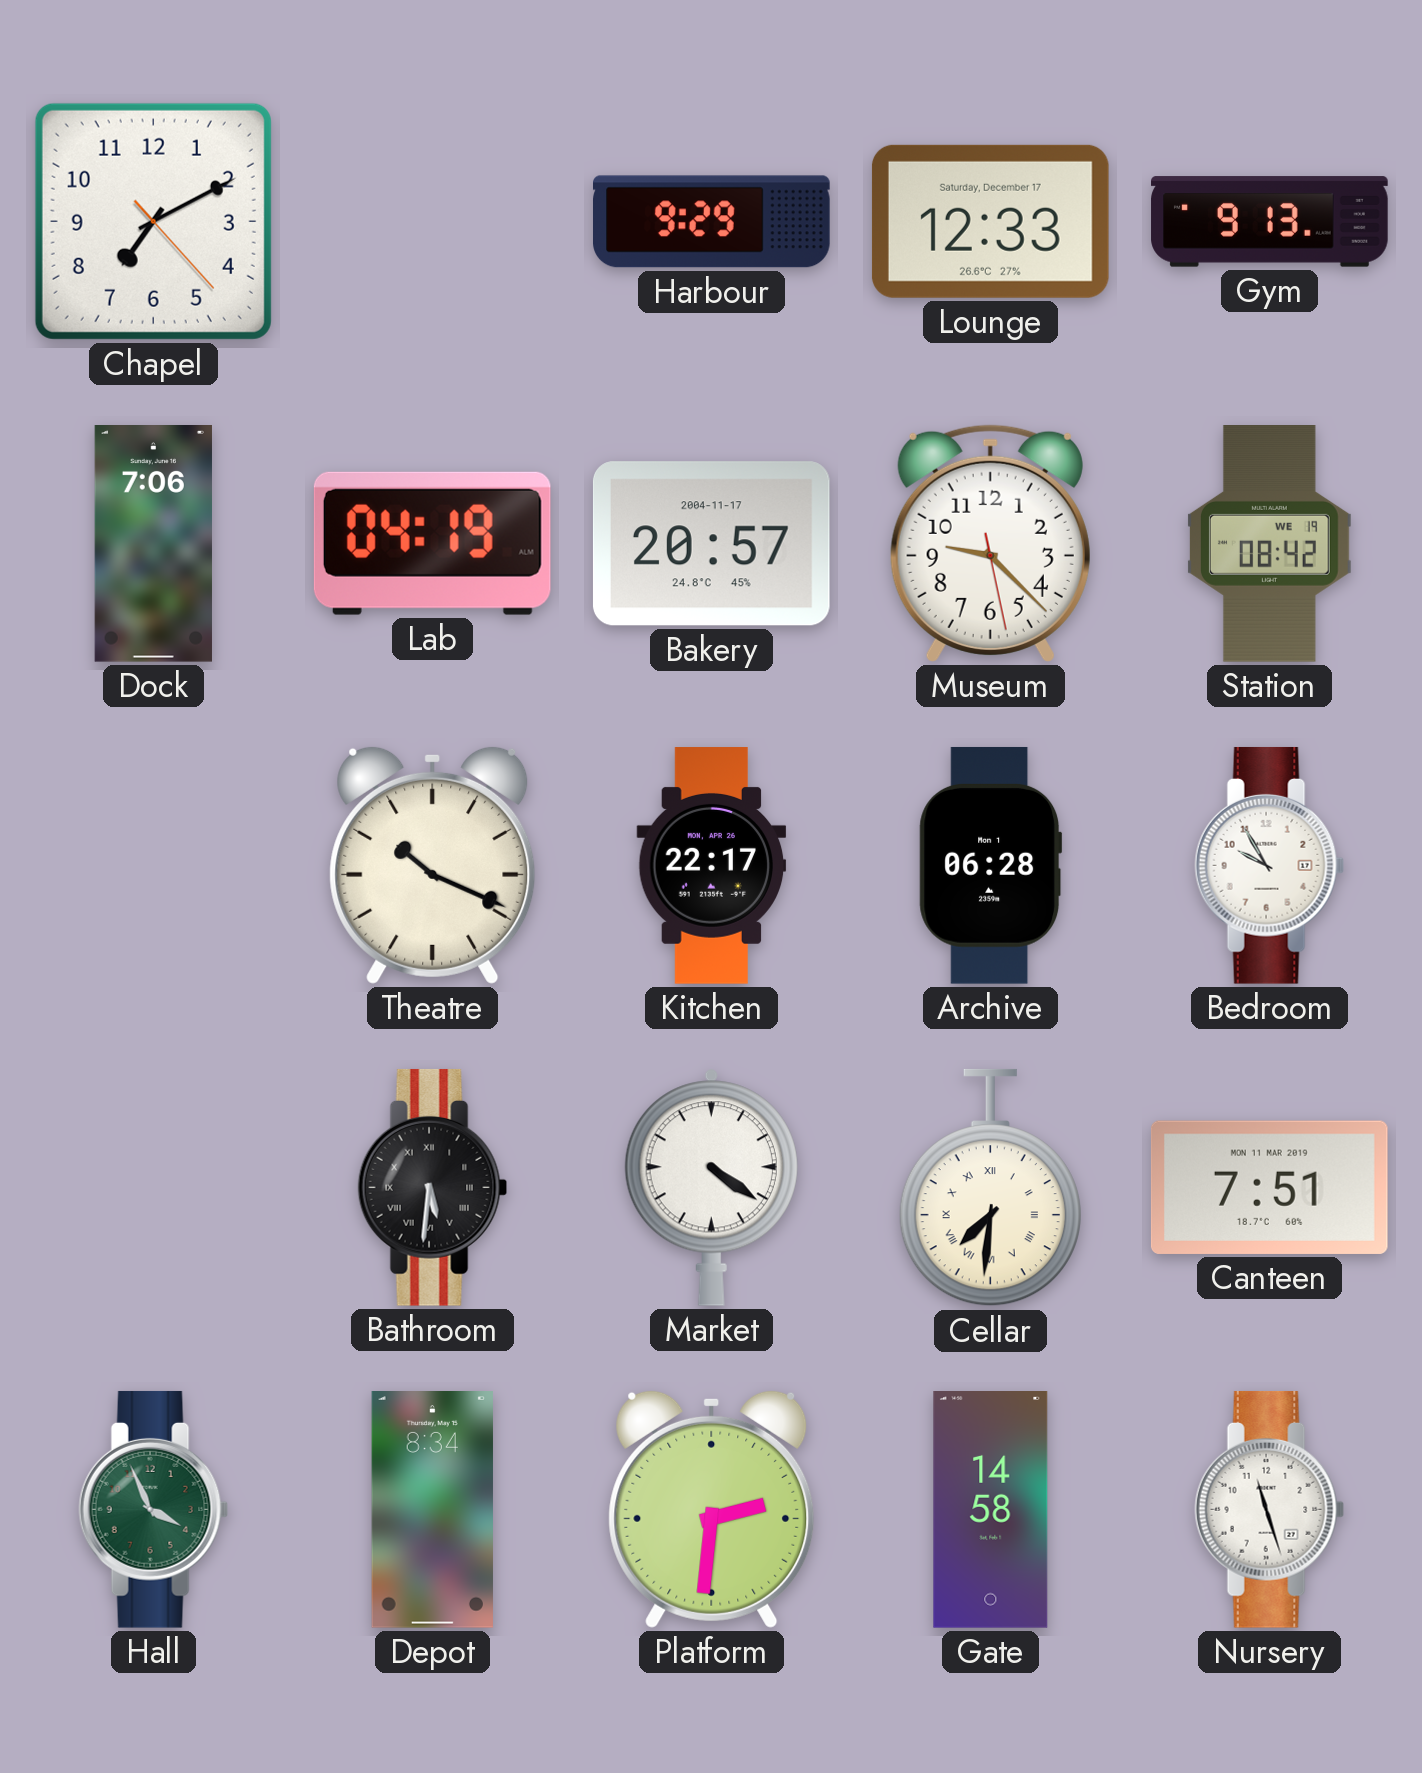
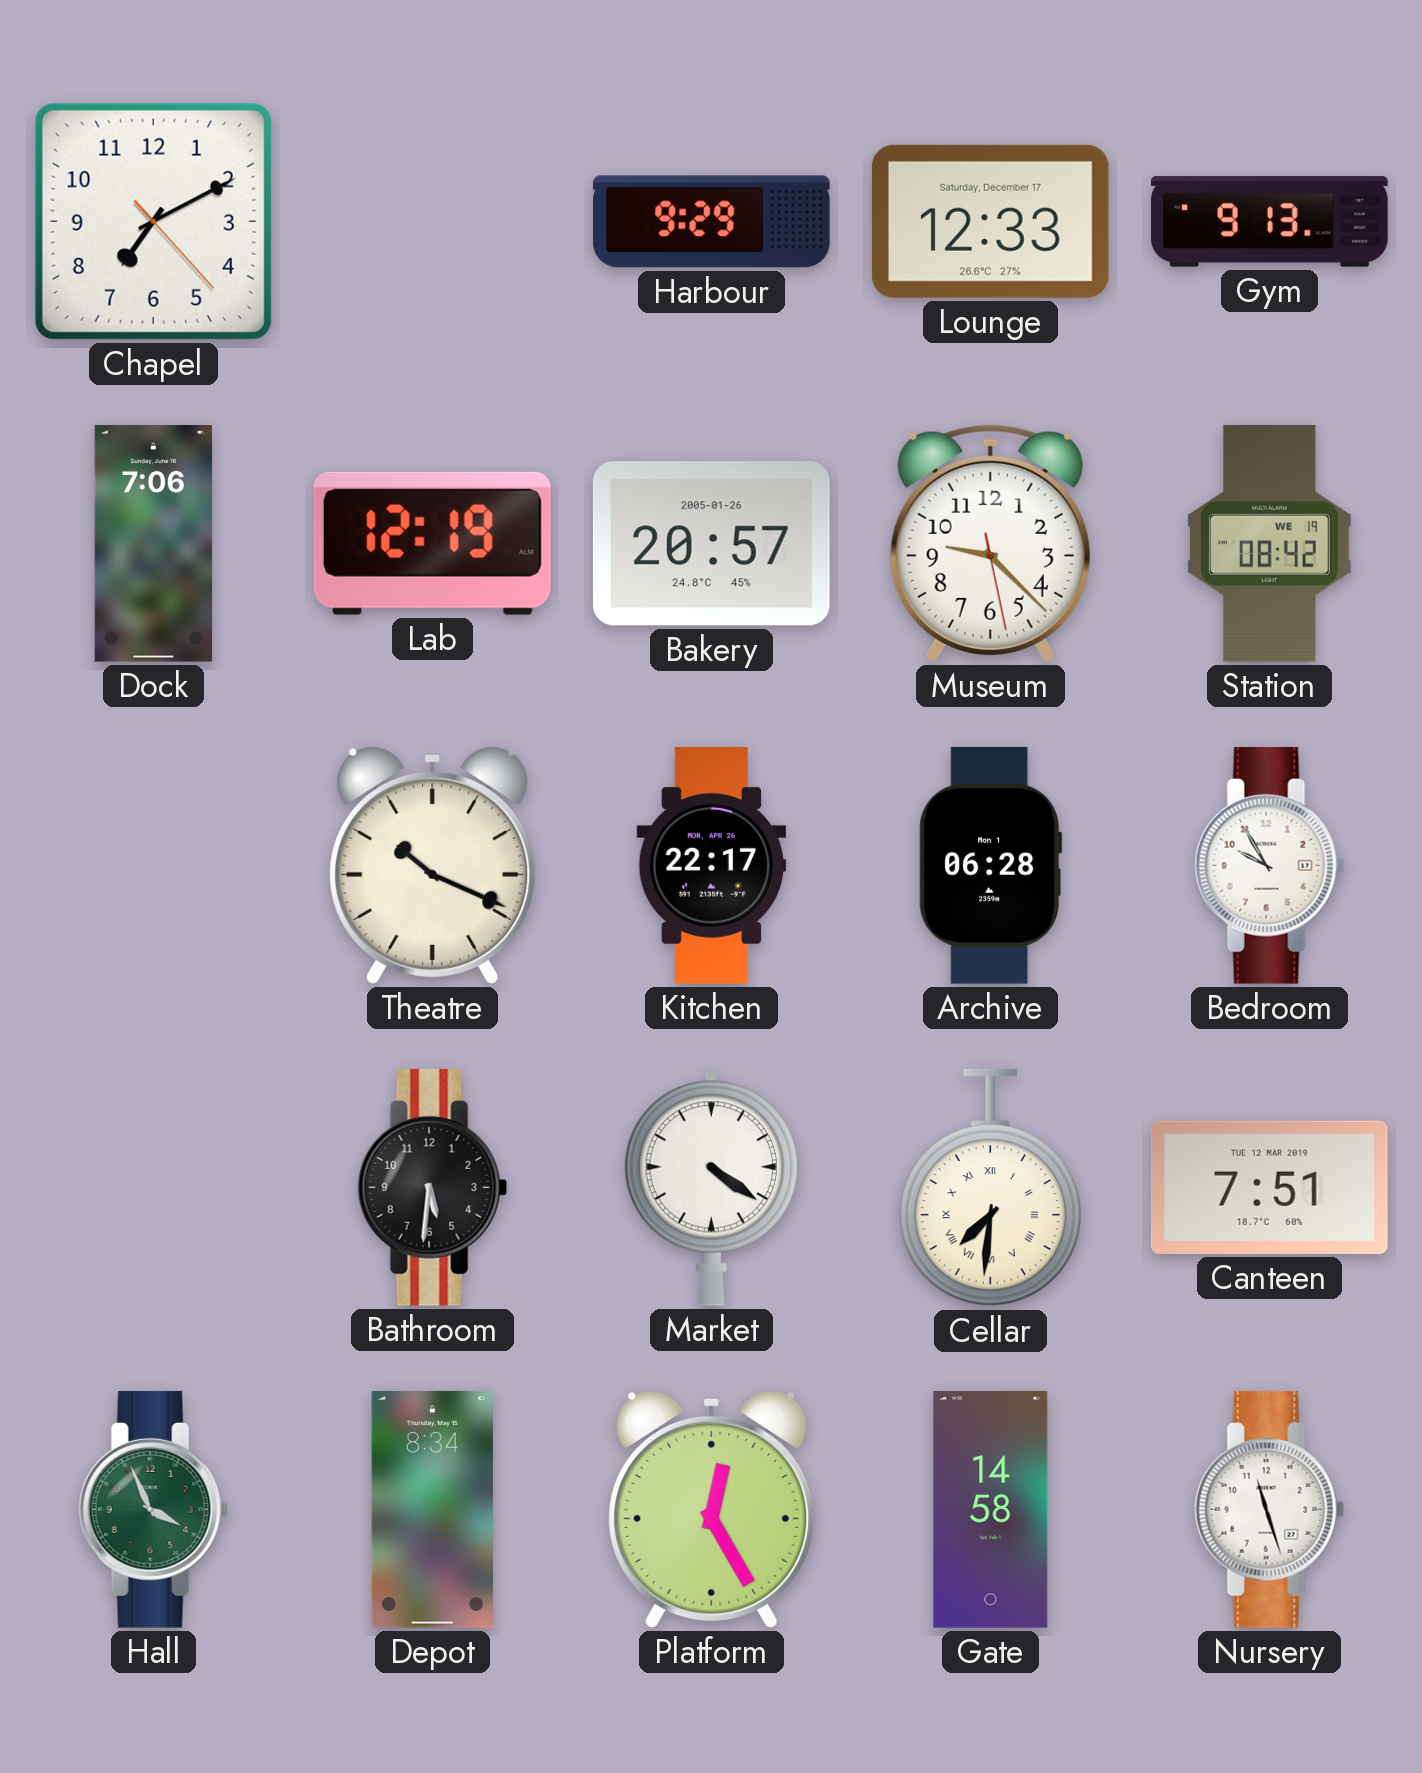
Lab: 04:19 -> 12:19
Bakery date: 2004-11-17 -> 2005-01-26
Bathroom numerals: Roman -> Arabic
Canteen date: MON 11 MAR 2019 -> TUE 12 MAR 2019
Platform: 2:31 -> 12:25
